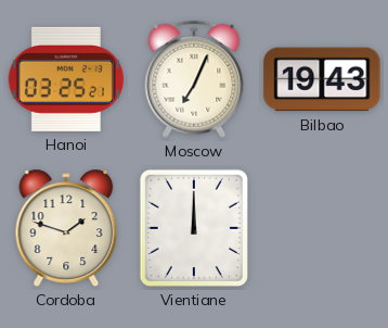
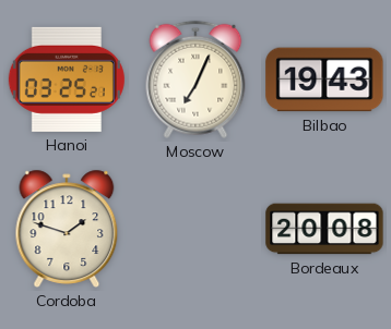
Vientiane: 12:00 -> none
Bordeaux: none -> 20:08
